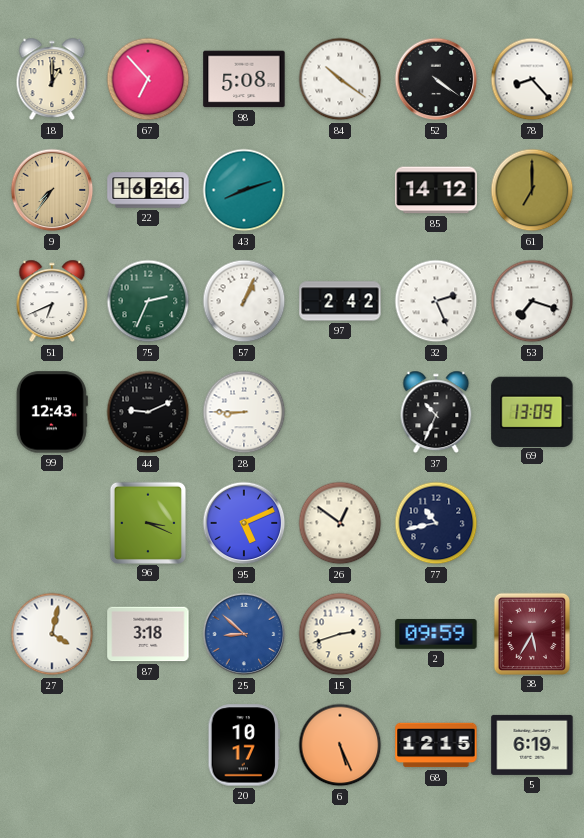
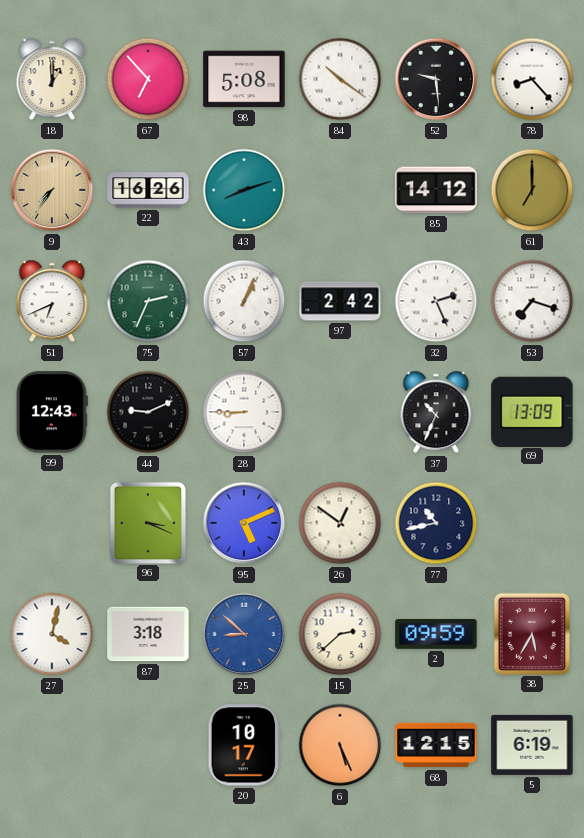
52: 4:21 -> 9:29
15: 2:42 -> 2:38
